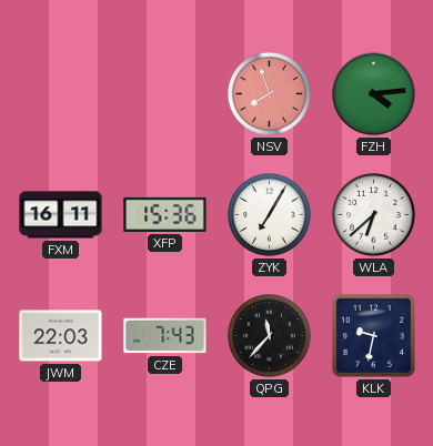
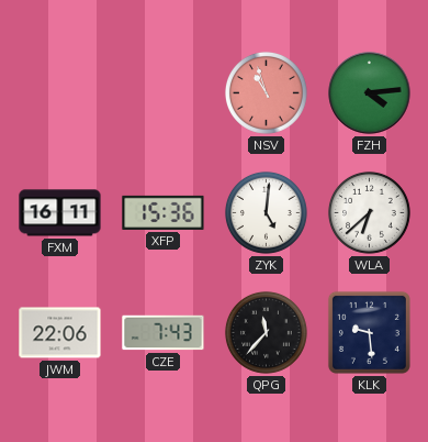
NSV: 7:57 -> 10:57
ZYK: 7:05 -> 5:01
JWM: 22:03 -> 22:06
KLK: 9:32 -> 9:29
